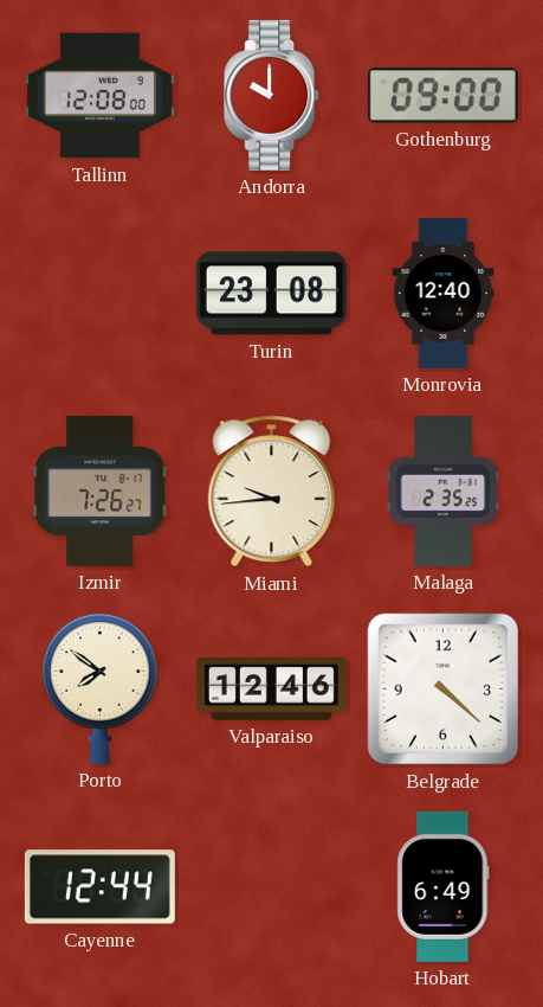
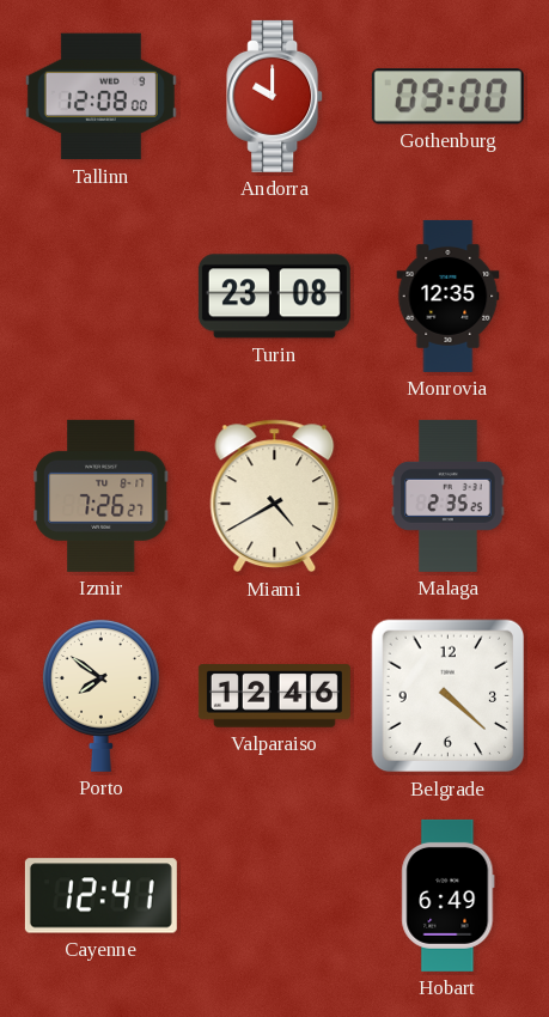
Monrovia: 12:40 -> 12:35
Miami: 9:44 -> 4:40
Cayenne: 12:44 -> 12:41
